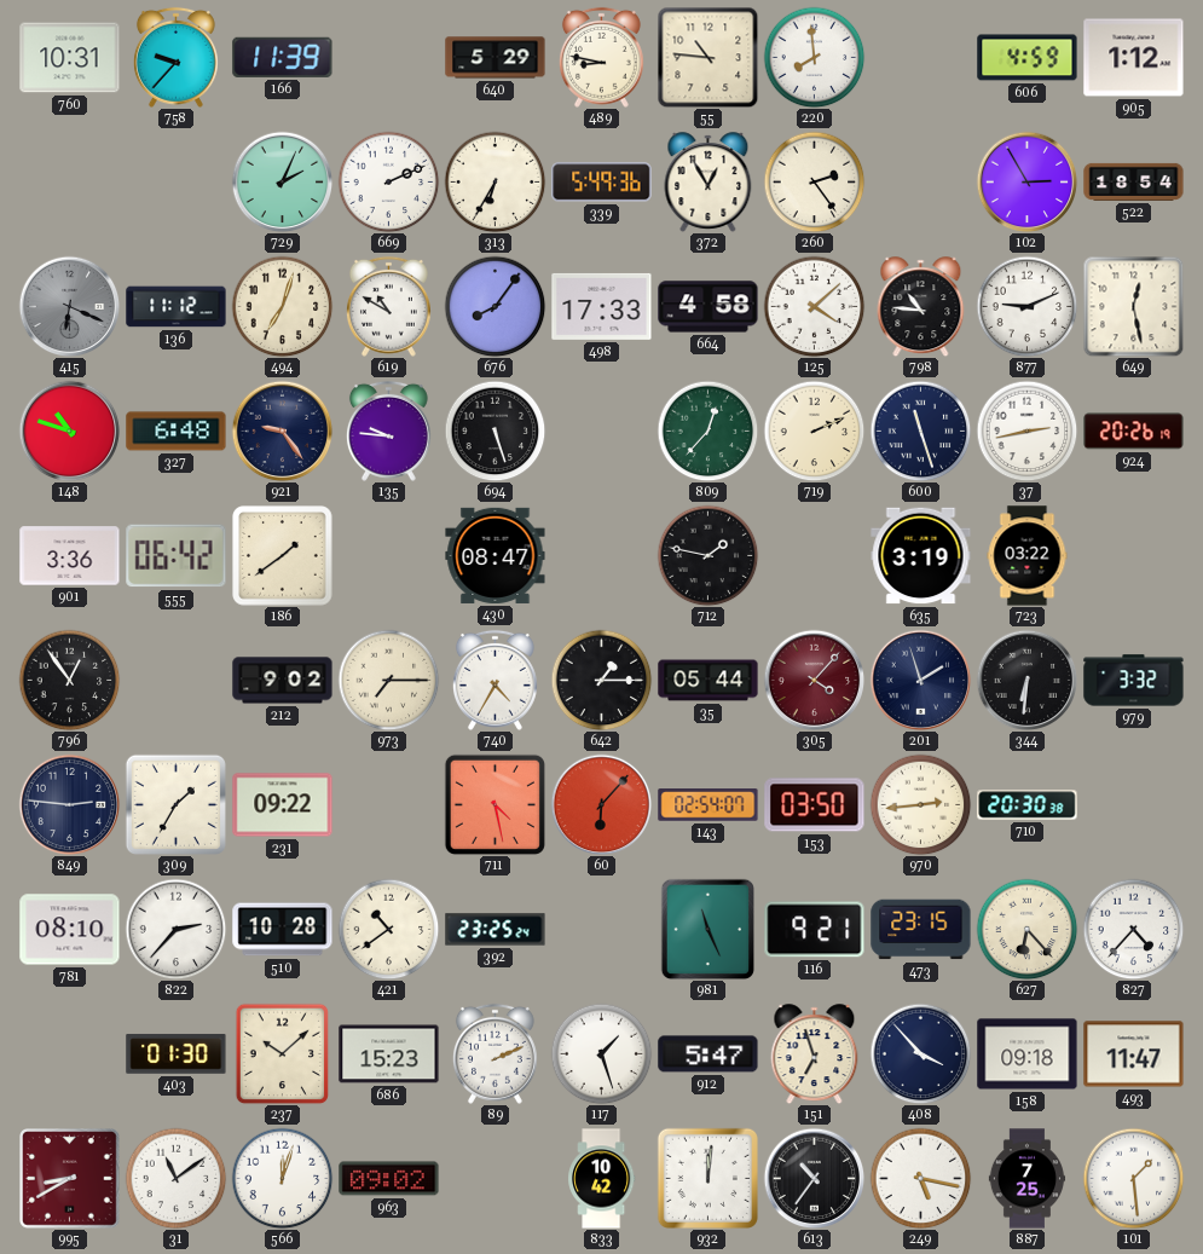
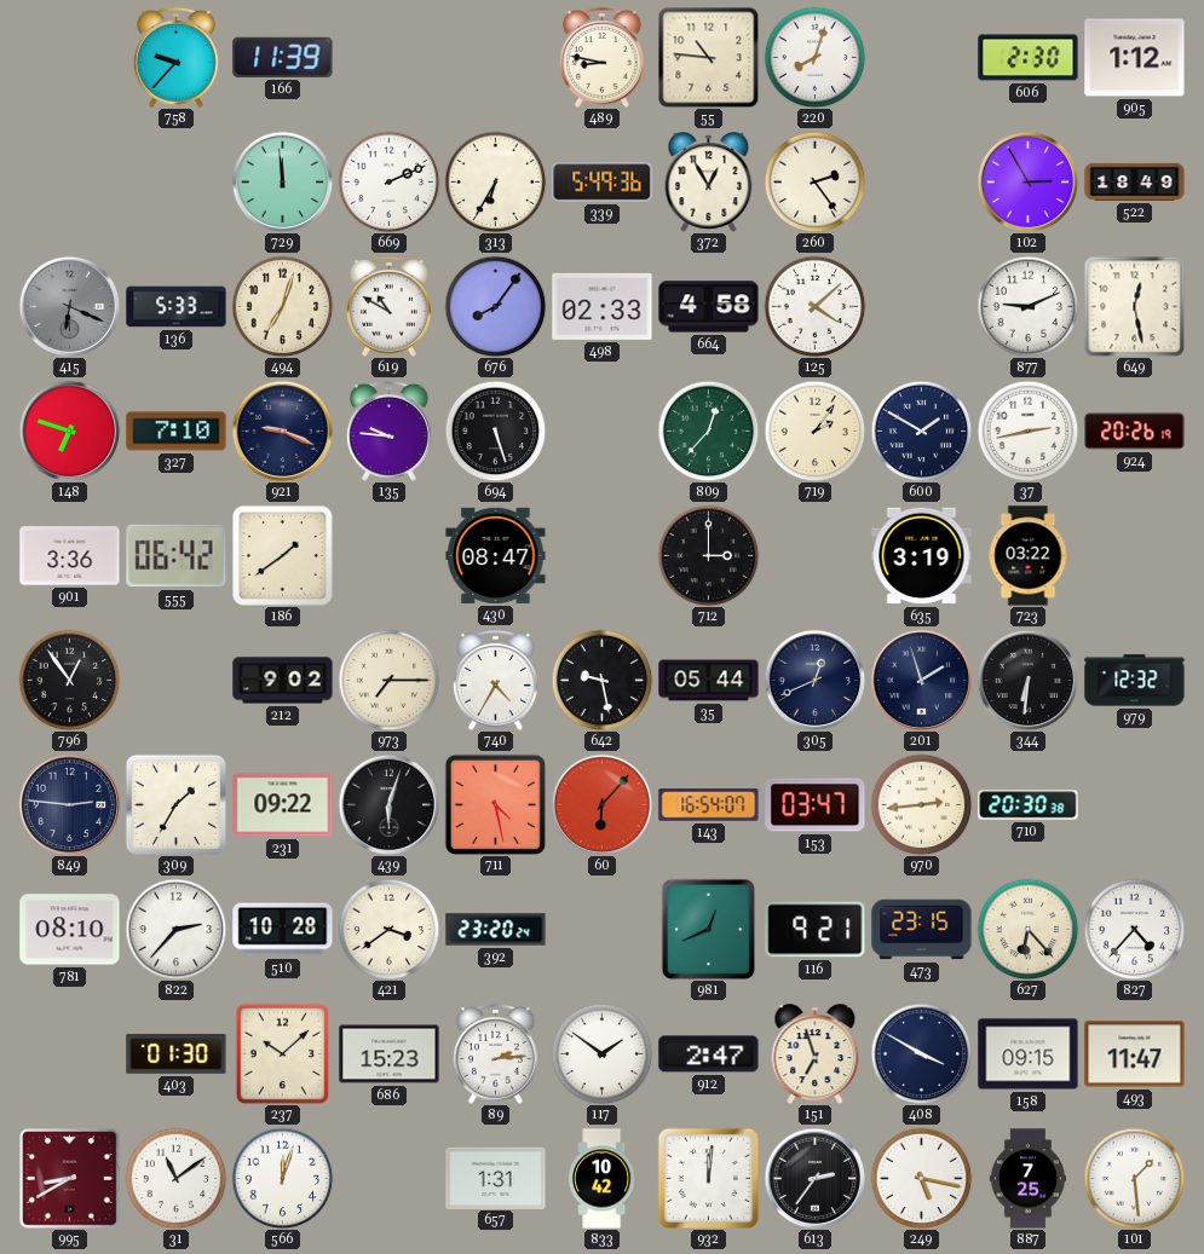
760: 10:31 -> none
640: 5:29 -> none
220: 7:59 -> 8:03
606: 4:59 -> 2:30
729: 2:04 -> 11:59
522: 18:54 -> 18:49
136: 11:12 -> 5:33
498: 17:33 -> 02:33
798: 10:46 -> none
148: 10:48 -> 6:48
327: 6:48 -> 7:10
921: 9:24 -> 9:19
719: 2:11 -> 2:06
600: 11:27 -> 1:50
712: 1:47 -> 3:00
642: 1:15 -> 9:28
305: 4:07 -> 12:41
305 dial: burgundy -> navy
979: 3:32 -> 12:32
439: none -> 6:03
143: 02:54 -> 16:54
153: 03:50 -> 03:47
421: 10:39 -> 3:39
392: 23:25 -> 23:20
981: 11:26 -> 12:41
89: 2:11 -> 2:14
117: 1:27 -> 1:51
912: 5:47 -> 2:47
408: 3:53 -> 3:50
158: 09:18 -> 09:15
963: 09:02 -> none
657: none -> 1:31
613: 10:36 -> 2:36
